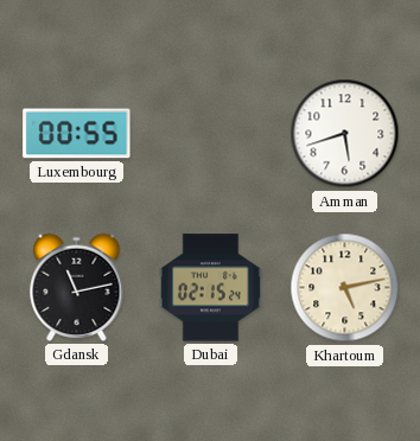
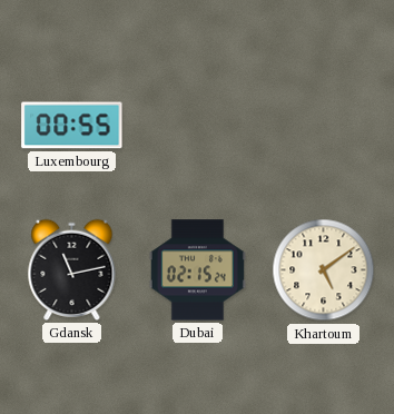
Amman: 5:42 -> none
Khartoum: 5:13 -> 5:09
